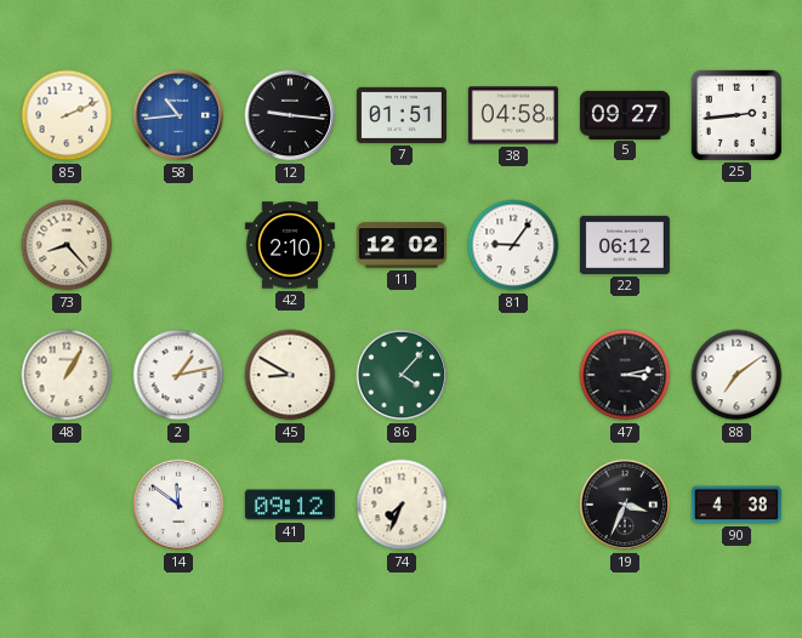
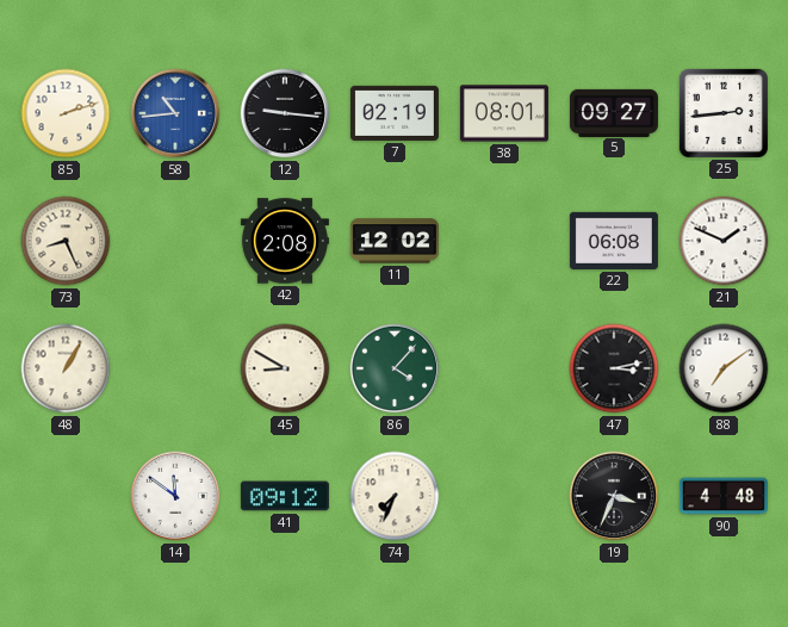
85: 2:11 -> 2:12
7: 01:51 -> 02:19
38: 04:58 -> 08:01
73: 8:23 -> 8:26
42: 2:10 -> 2:08
81: 9:06 -> none
22: 06:12 -> 06:08
21: none -> 1:49
2: 1:13 -> none
90: 4:38 -> 4:48
